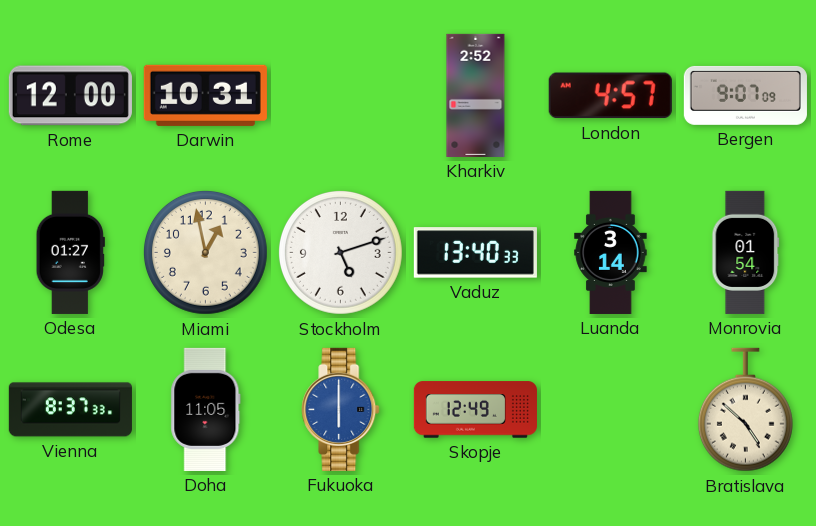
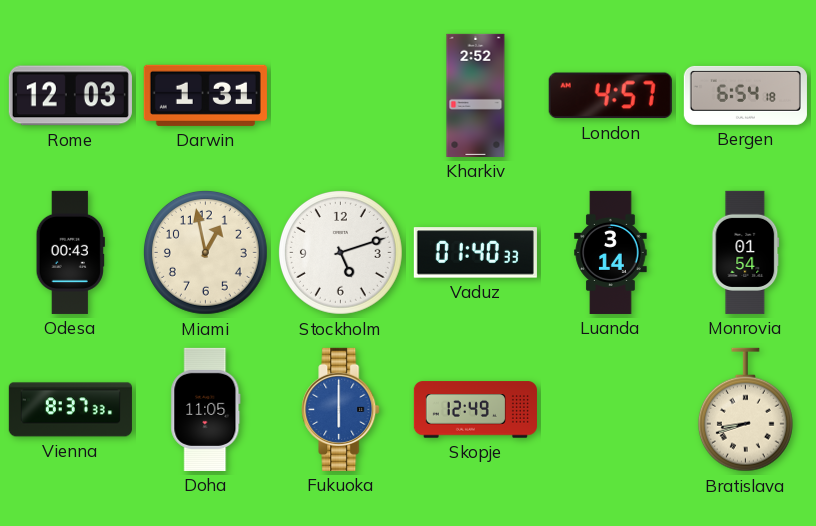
Rome: 12:00 -> 12:03
Darwin: 10:31 -> 1:31
Bergen: 9:07 -> 6:54
Odesa: 01:27 -> 00:43
Vaduz: 13:40 -> 01:40
Bratislava: 4:52 -> 8:42
